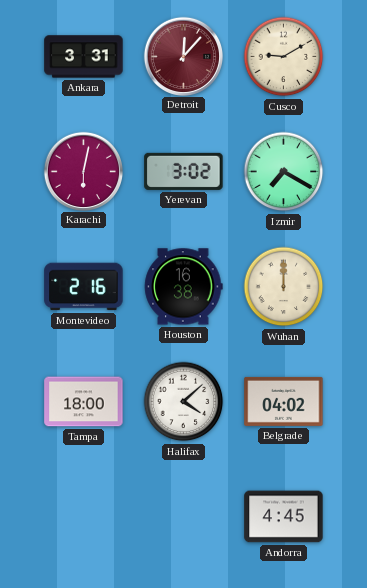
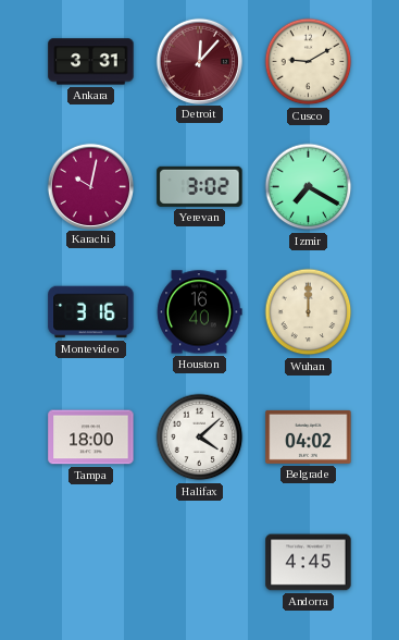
Karachi: 6:02 -> 10:02
Montevideo: 2:16 -> 3:16
Houston: 16:38 -> 16:40
